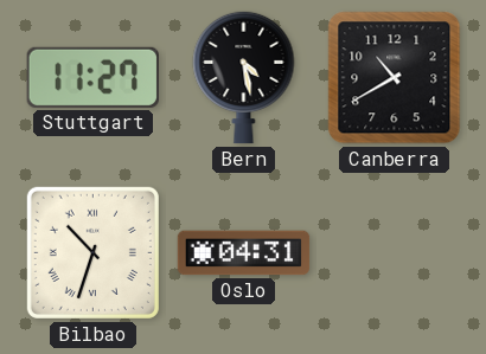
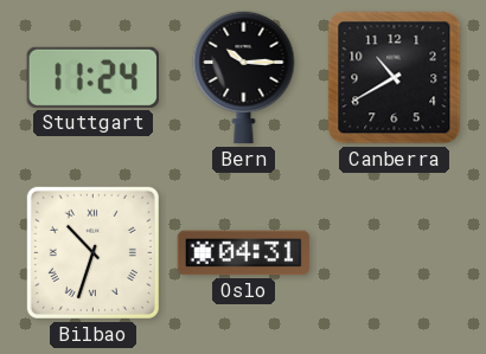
Stuttgart: 11:27 -> 11:24
Bern: 4:28 -> 10:15
